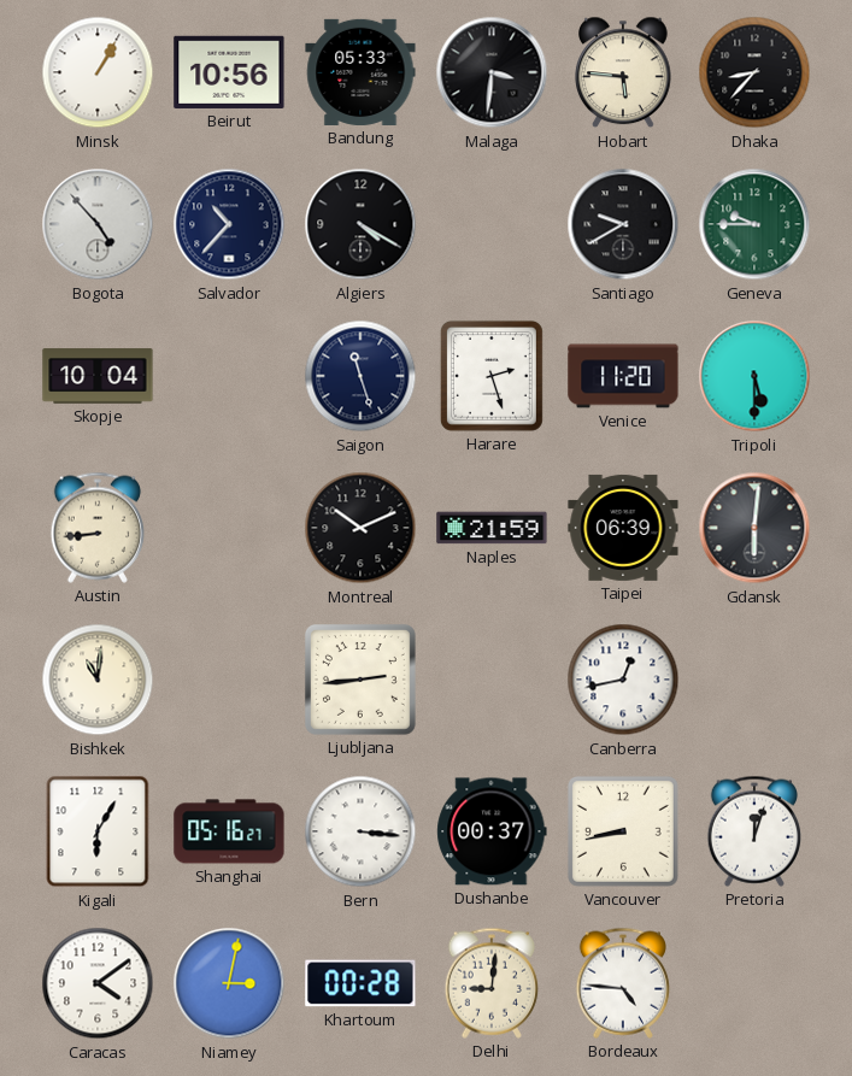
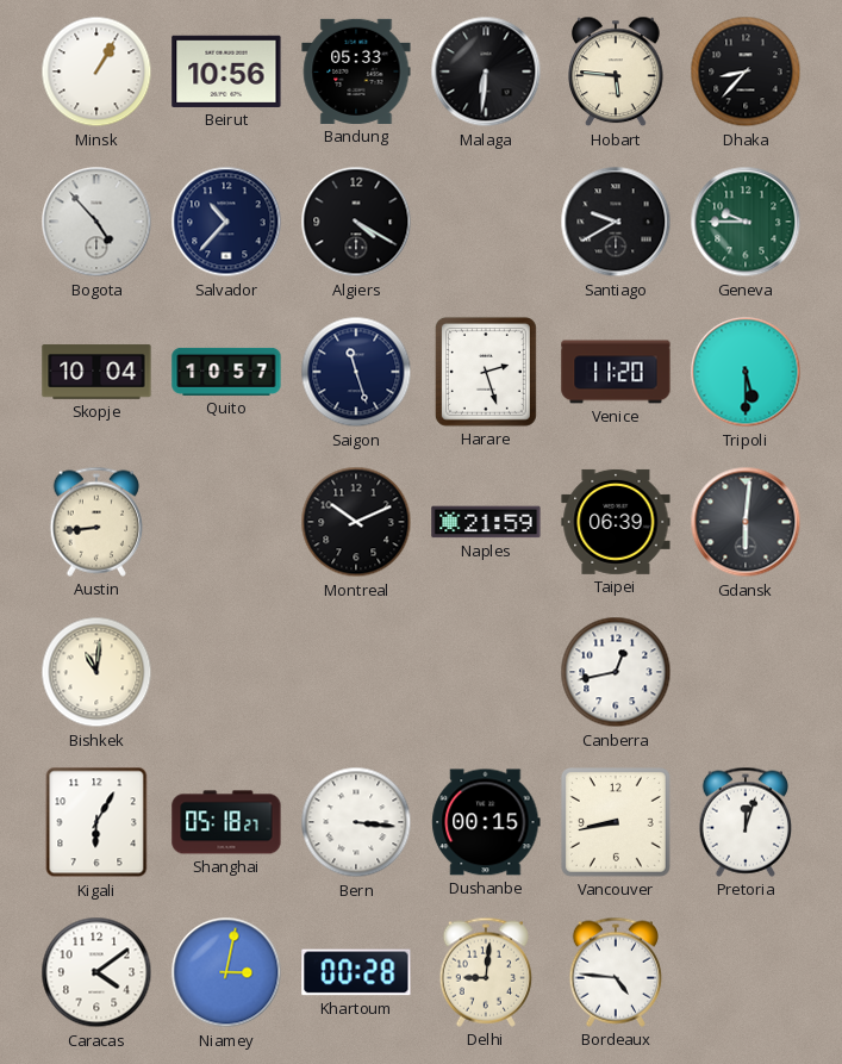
Malaga: 3:31 -> 6:31
Quito: none -> 10:57
Ljubljana: 2:44 -> none
Shanghai: 05:16 -> 05:18
Dushanbe: 00:37 -> 00:15
